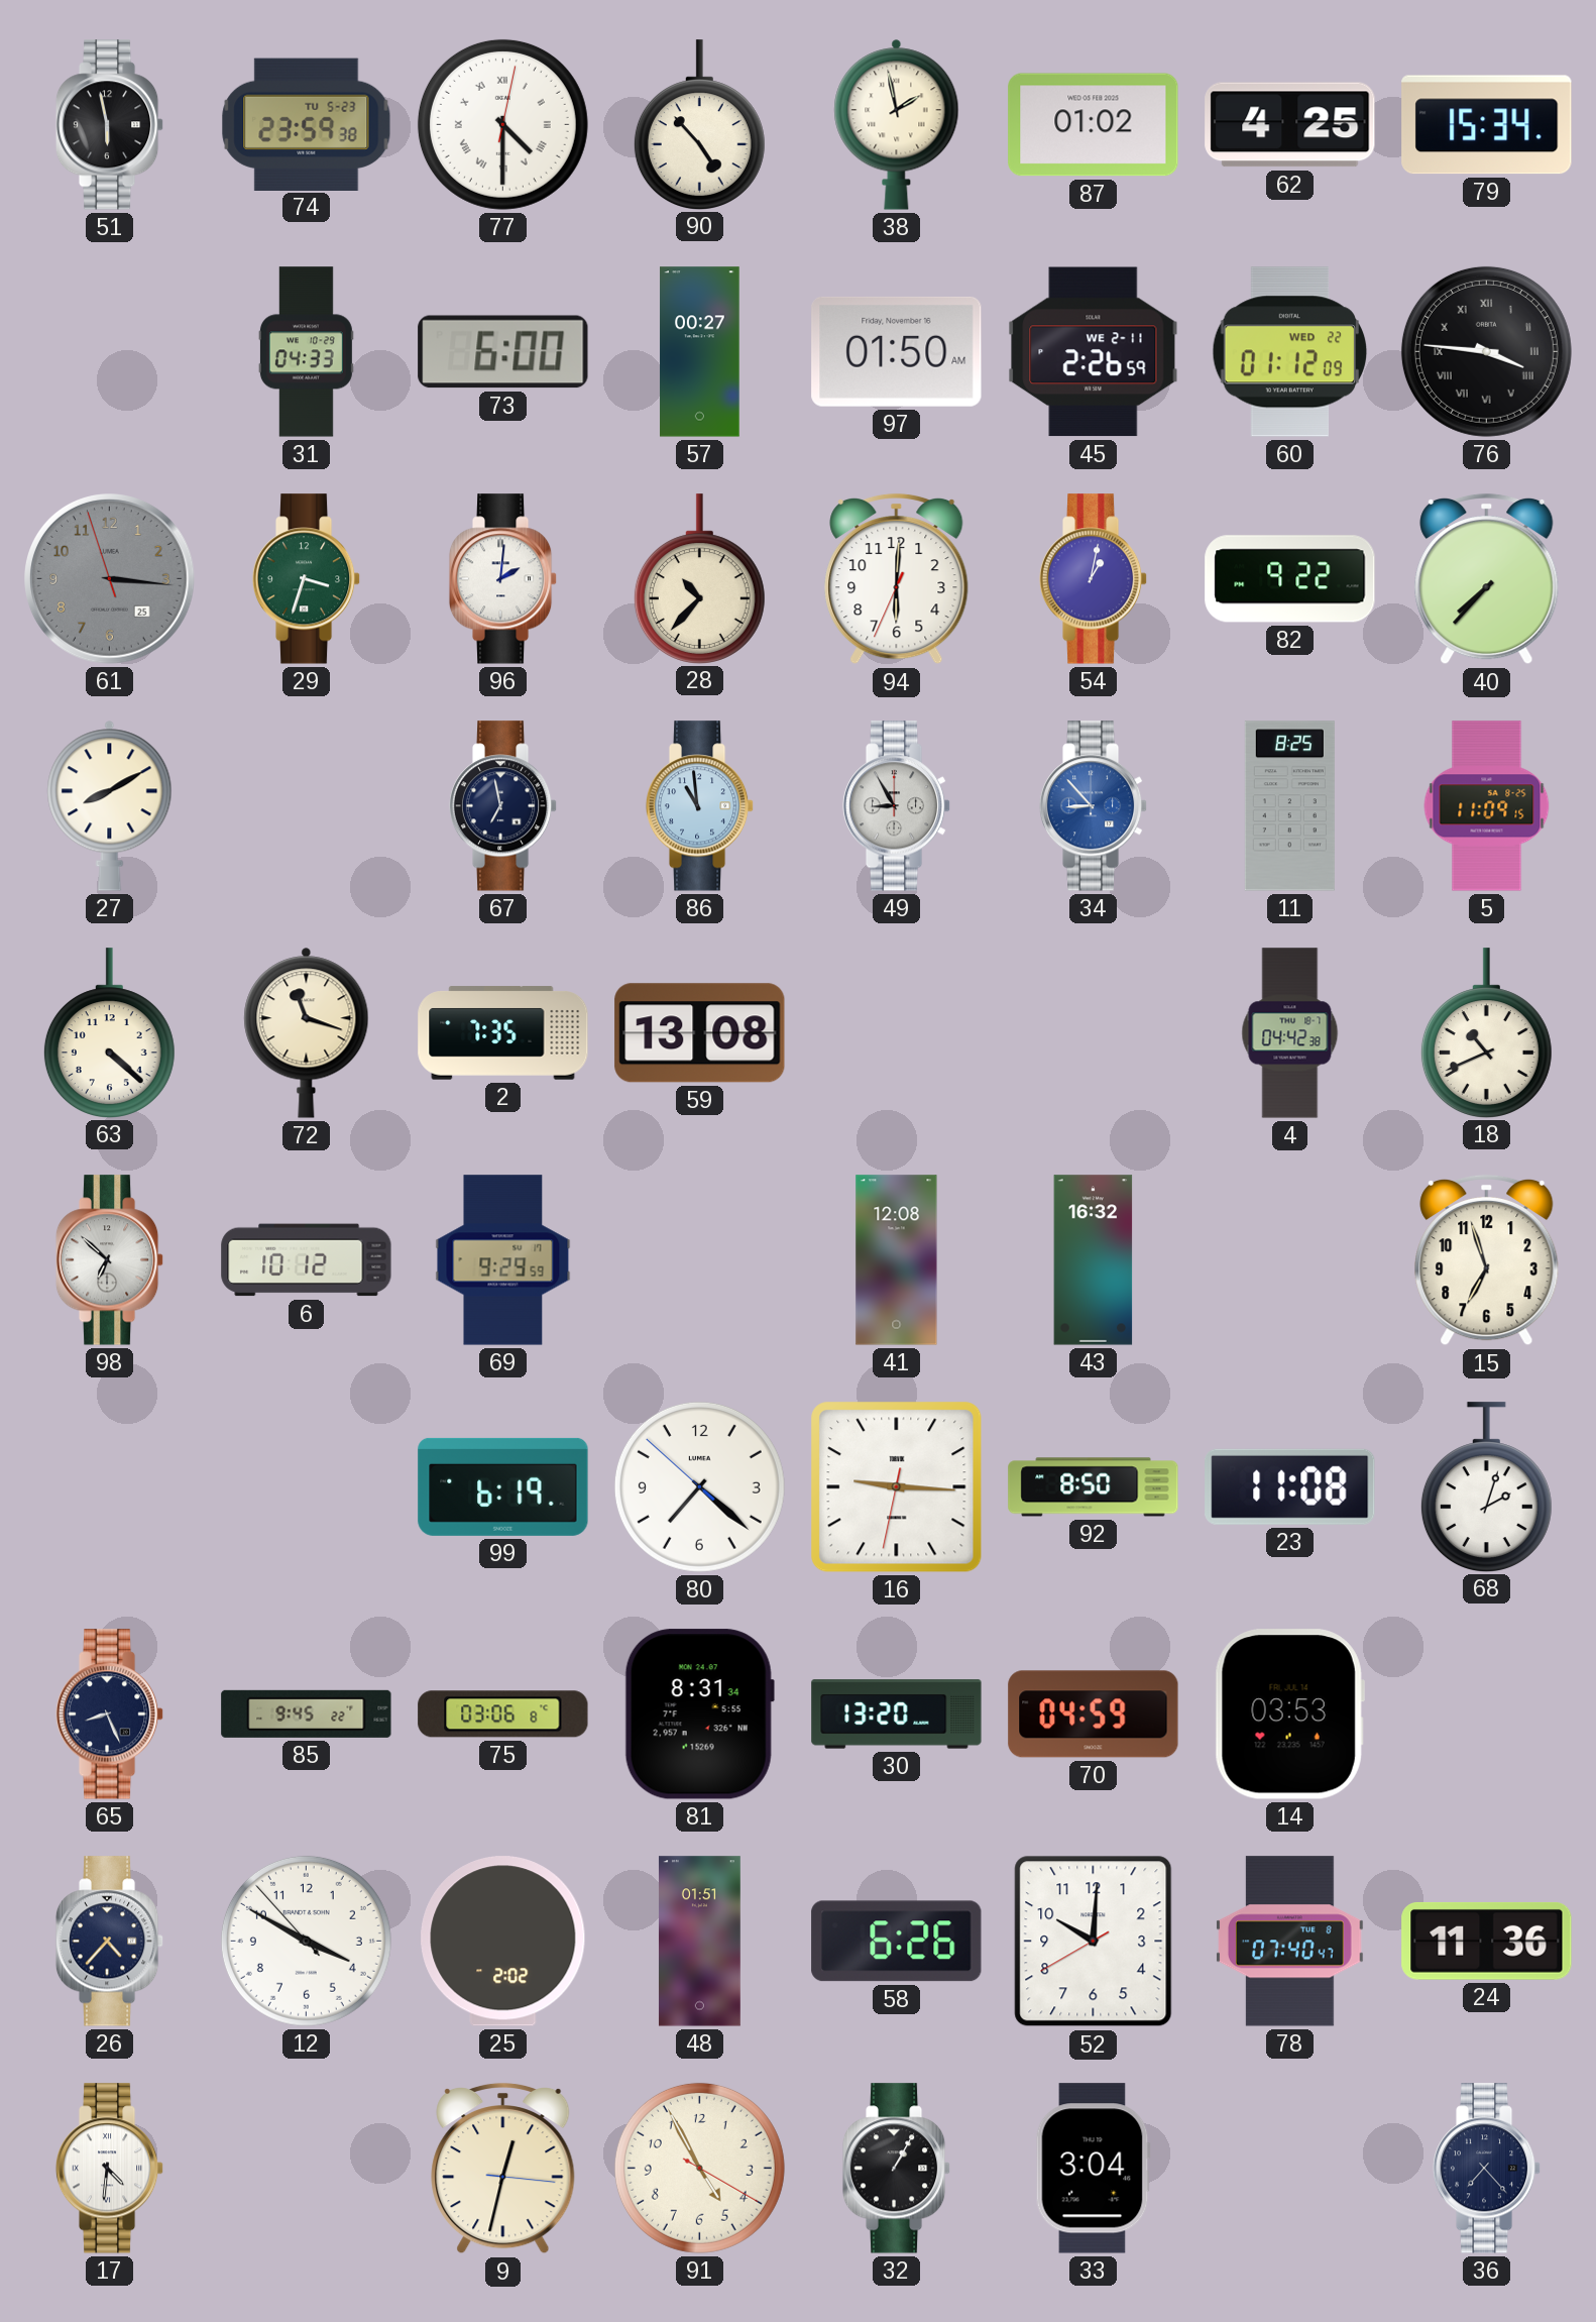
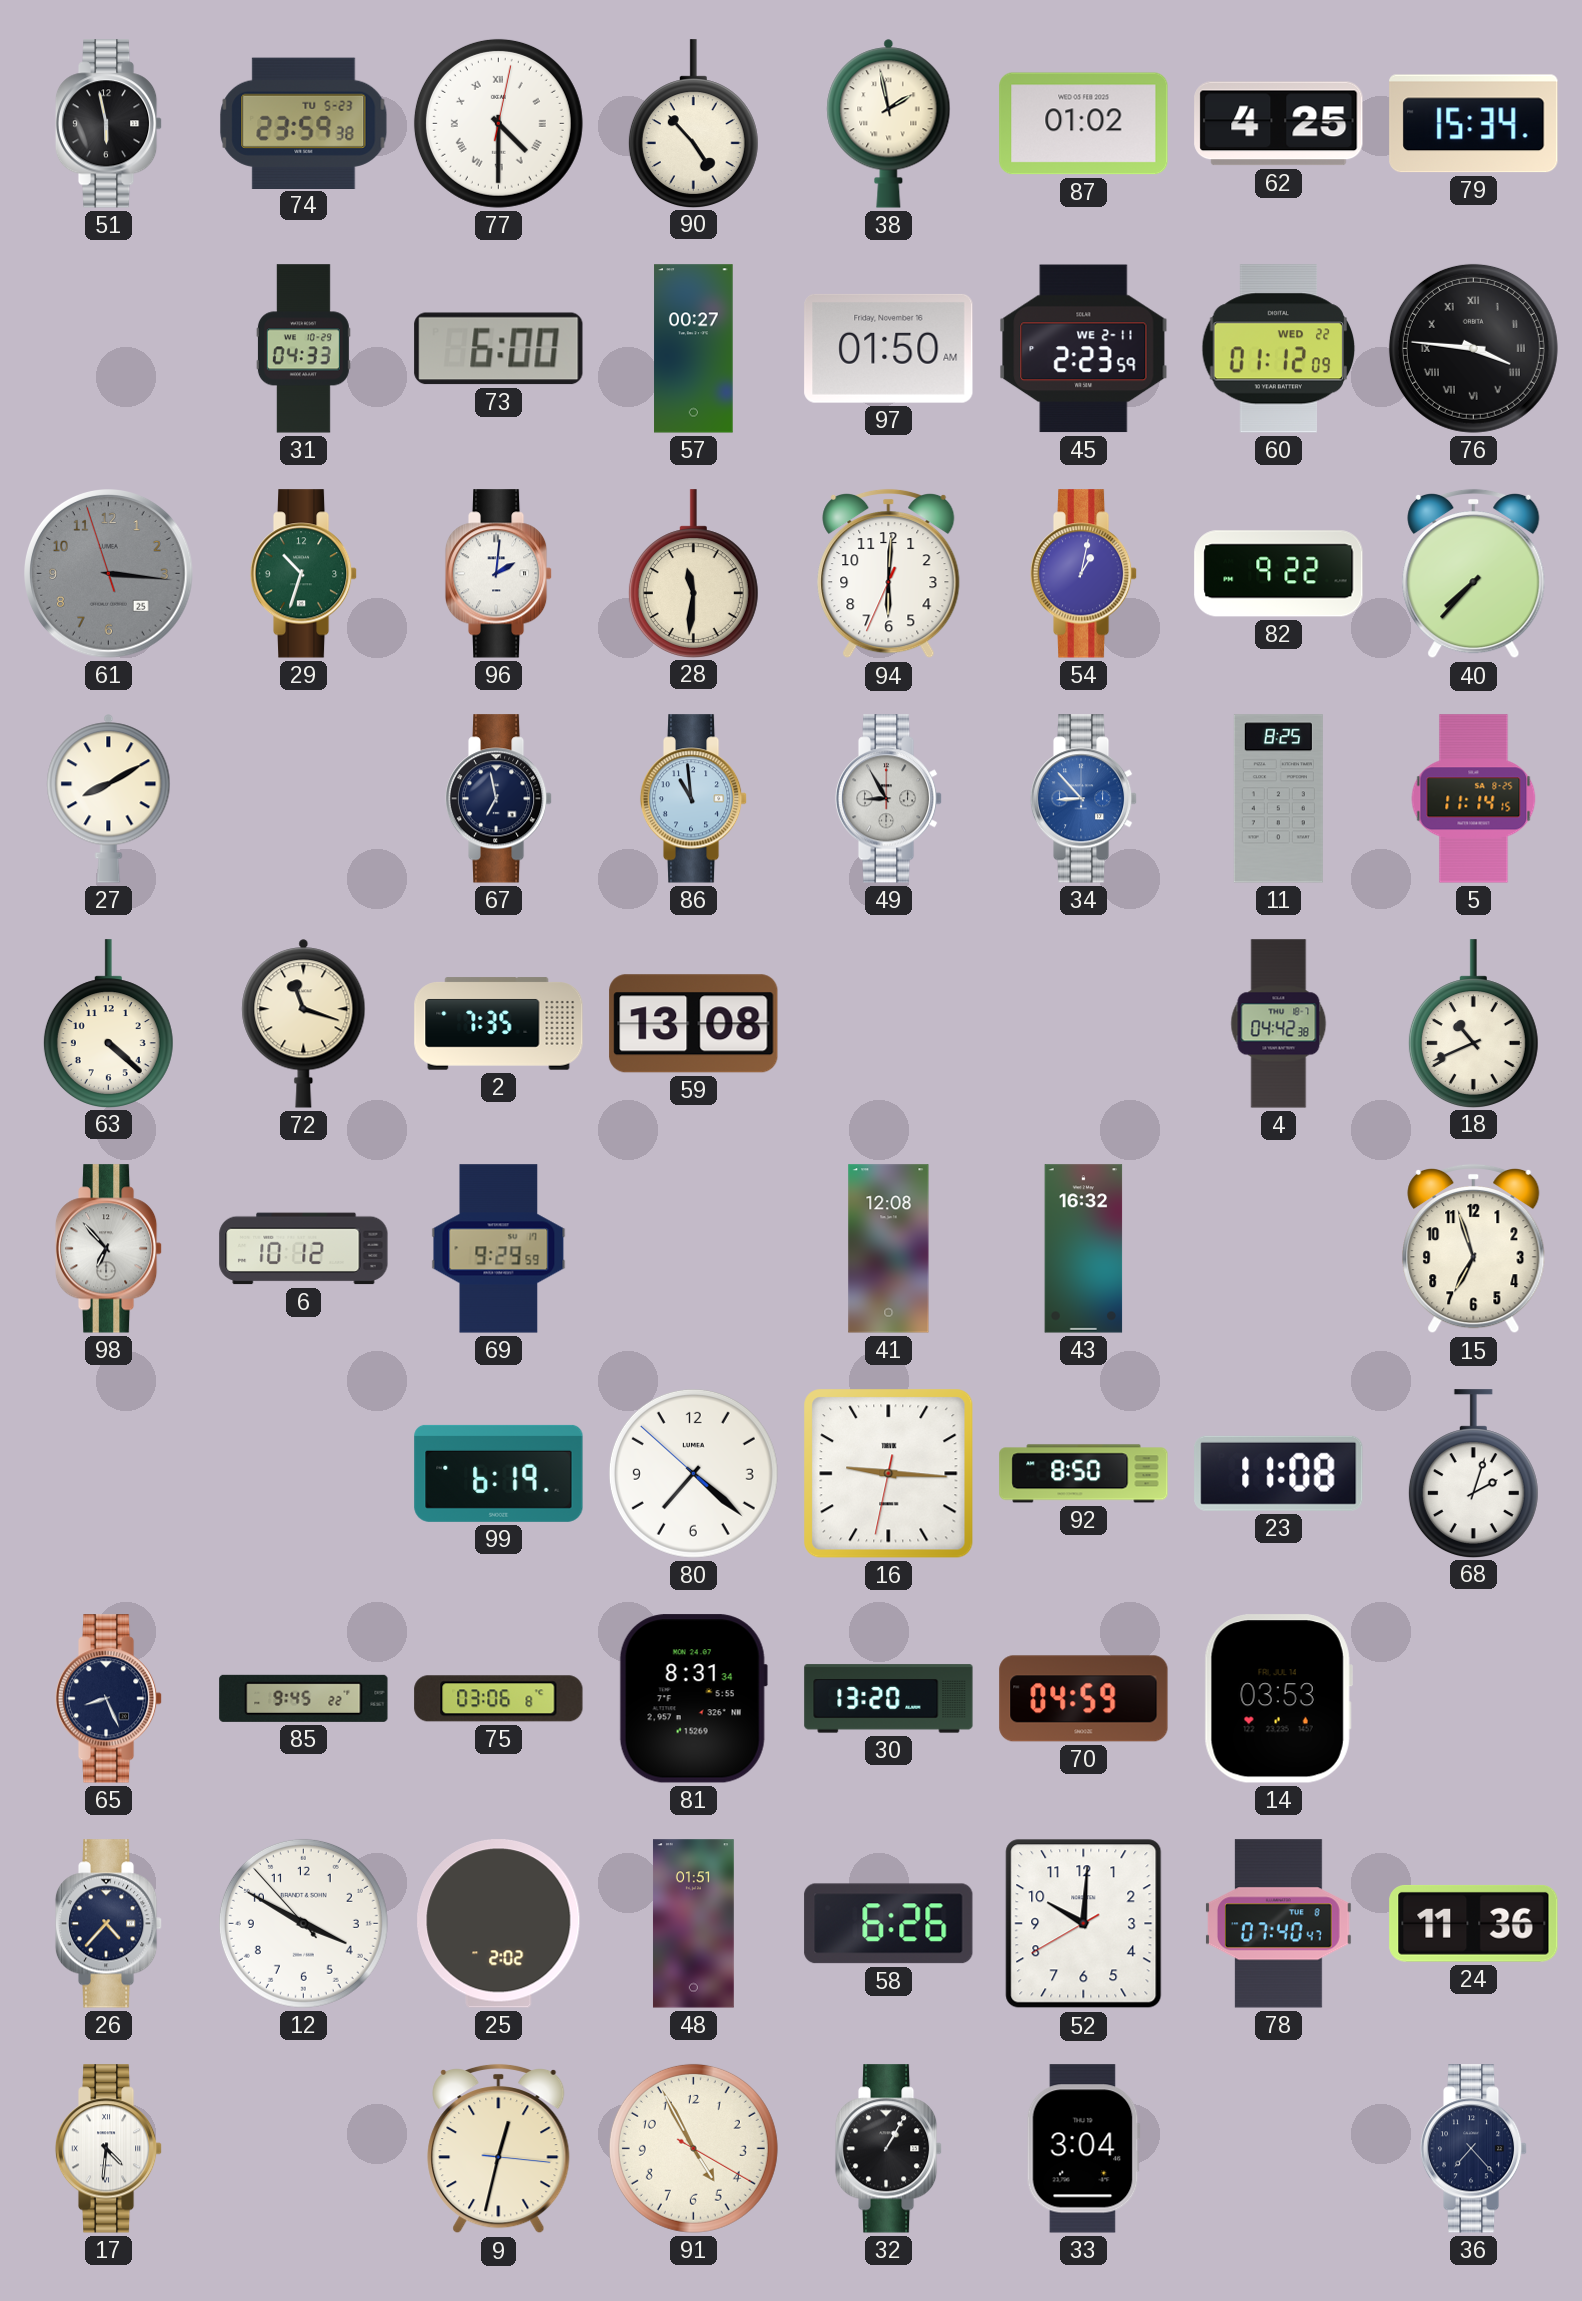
45: 2:26 -> 2:23
29: 3:33 -> 10:33
28: 10:37 -> 11:31
5: 11:09 -> 11:14
98: 6:52 -> 6:53
